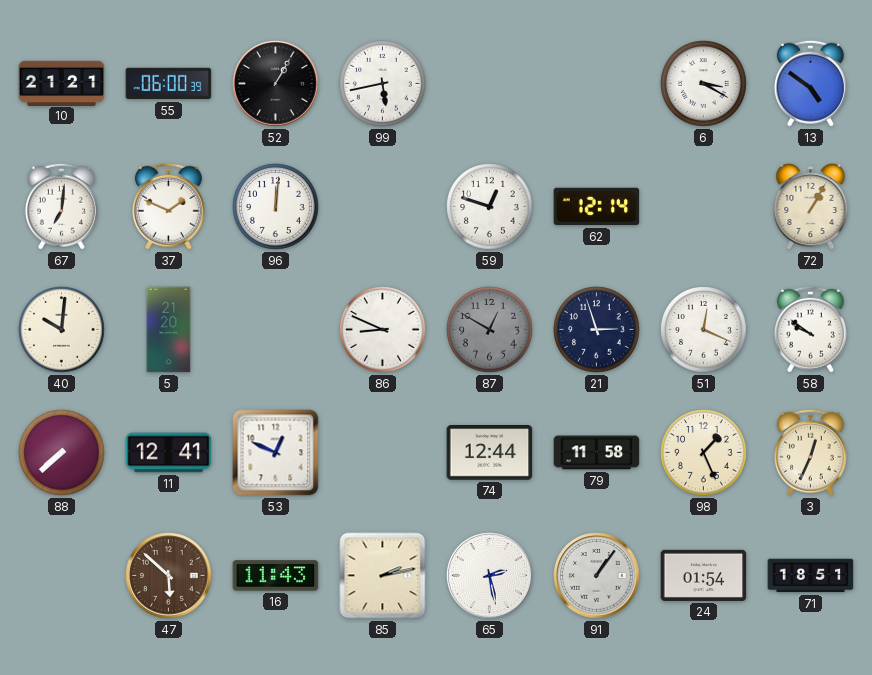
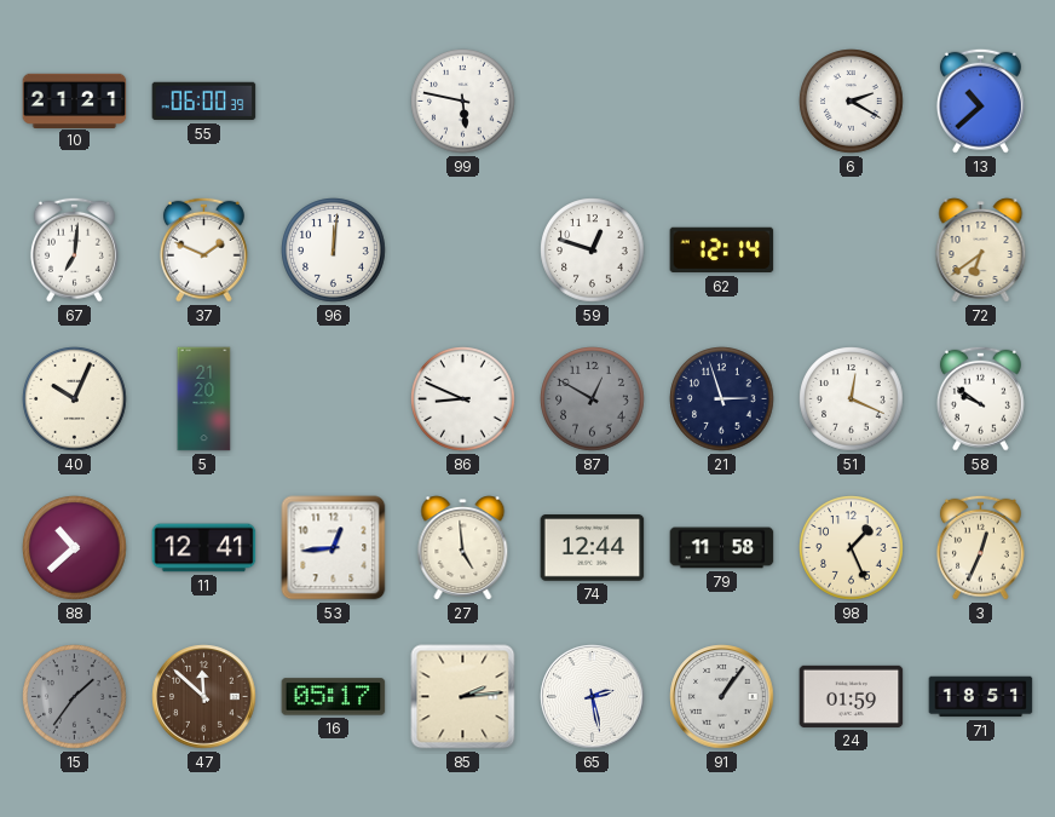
52: 1:05 -> none
99: 5:43 -> 5:47
6: 3:20 -> 2:20
13: 4:51 -> 10:38
72: 1:05 -> 6:39
40: 10:01 -> 10:04
88: 7:38 -> 10:38
53: 12:49 -> 12:44
27: none -> 4:59
15: none -> 1:36
47: 5:52 -> 11:52
16: 11:43 -> 05:17
85: 2:13 -> 2:14
24: 01:54 -> 01:59
